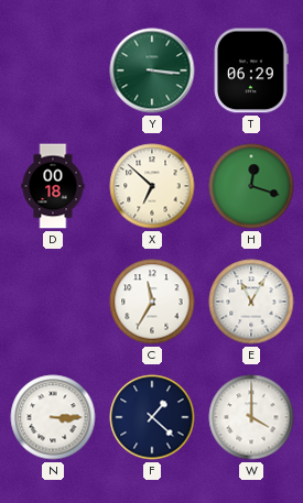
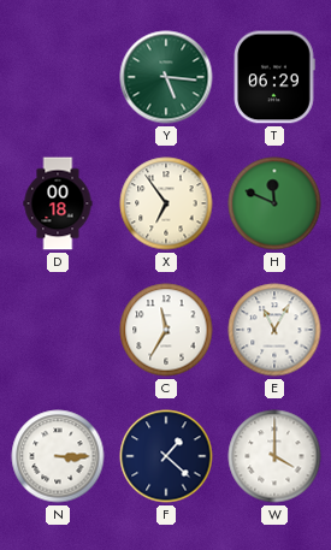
Y: 3:16 -> 5:16
X: 6:52 -> 6:54
H: 12:18 -> 11:49
